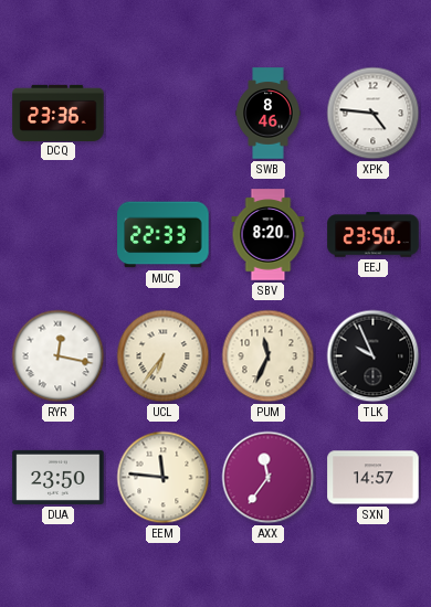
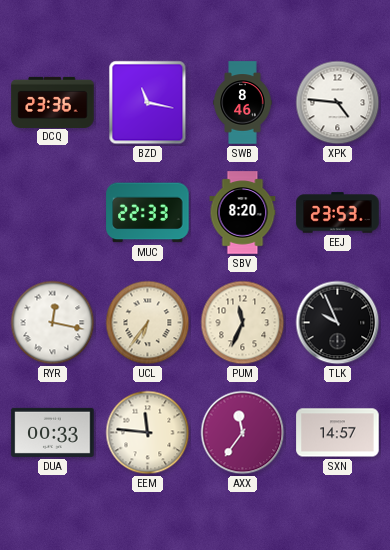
BZD: none -> 11:17
EEJ: 23:50 -> 23:53
DUA: 23:50 -> 00:33
